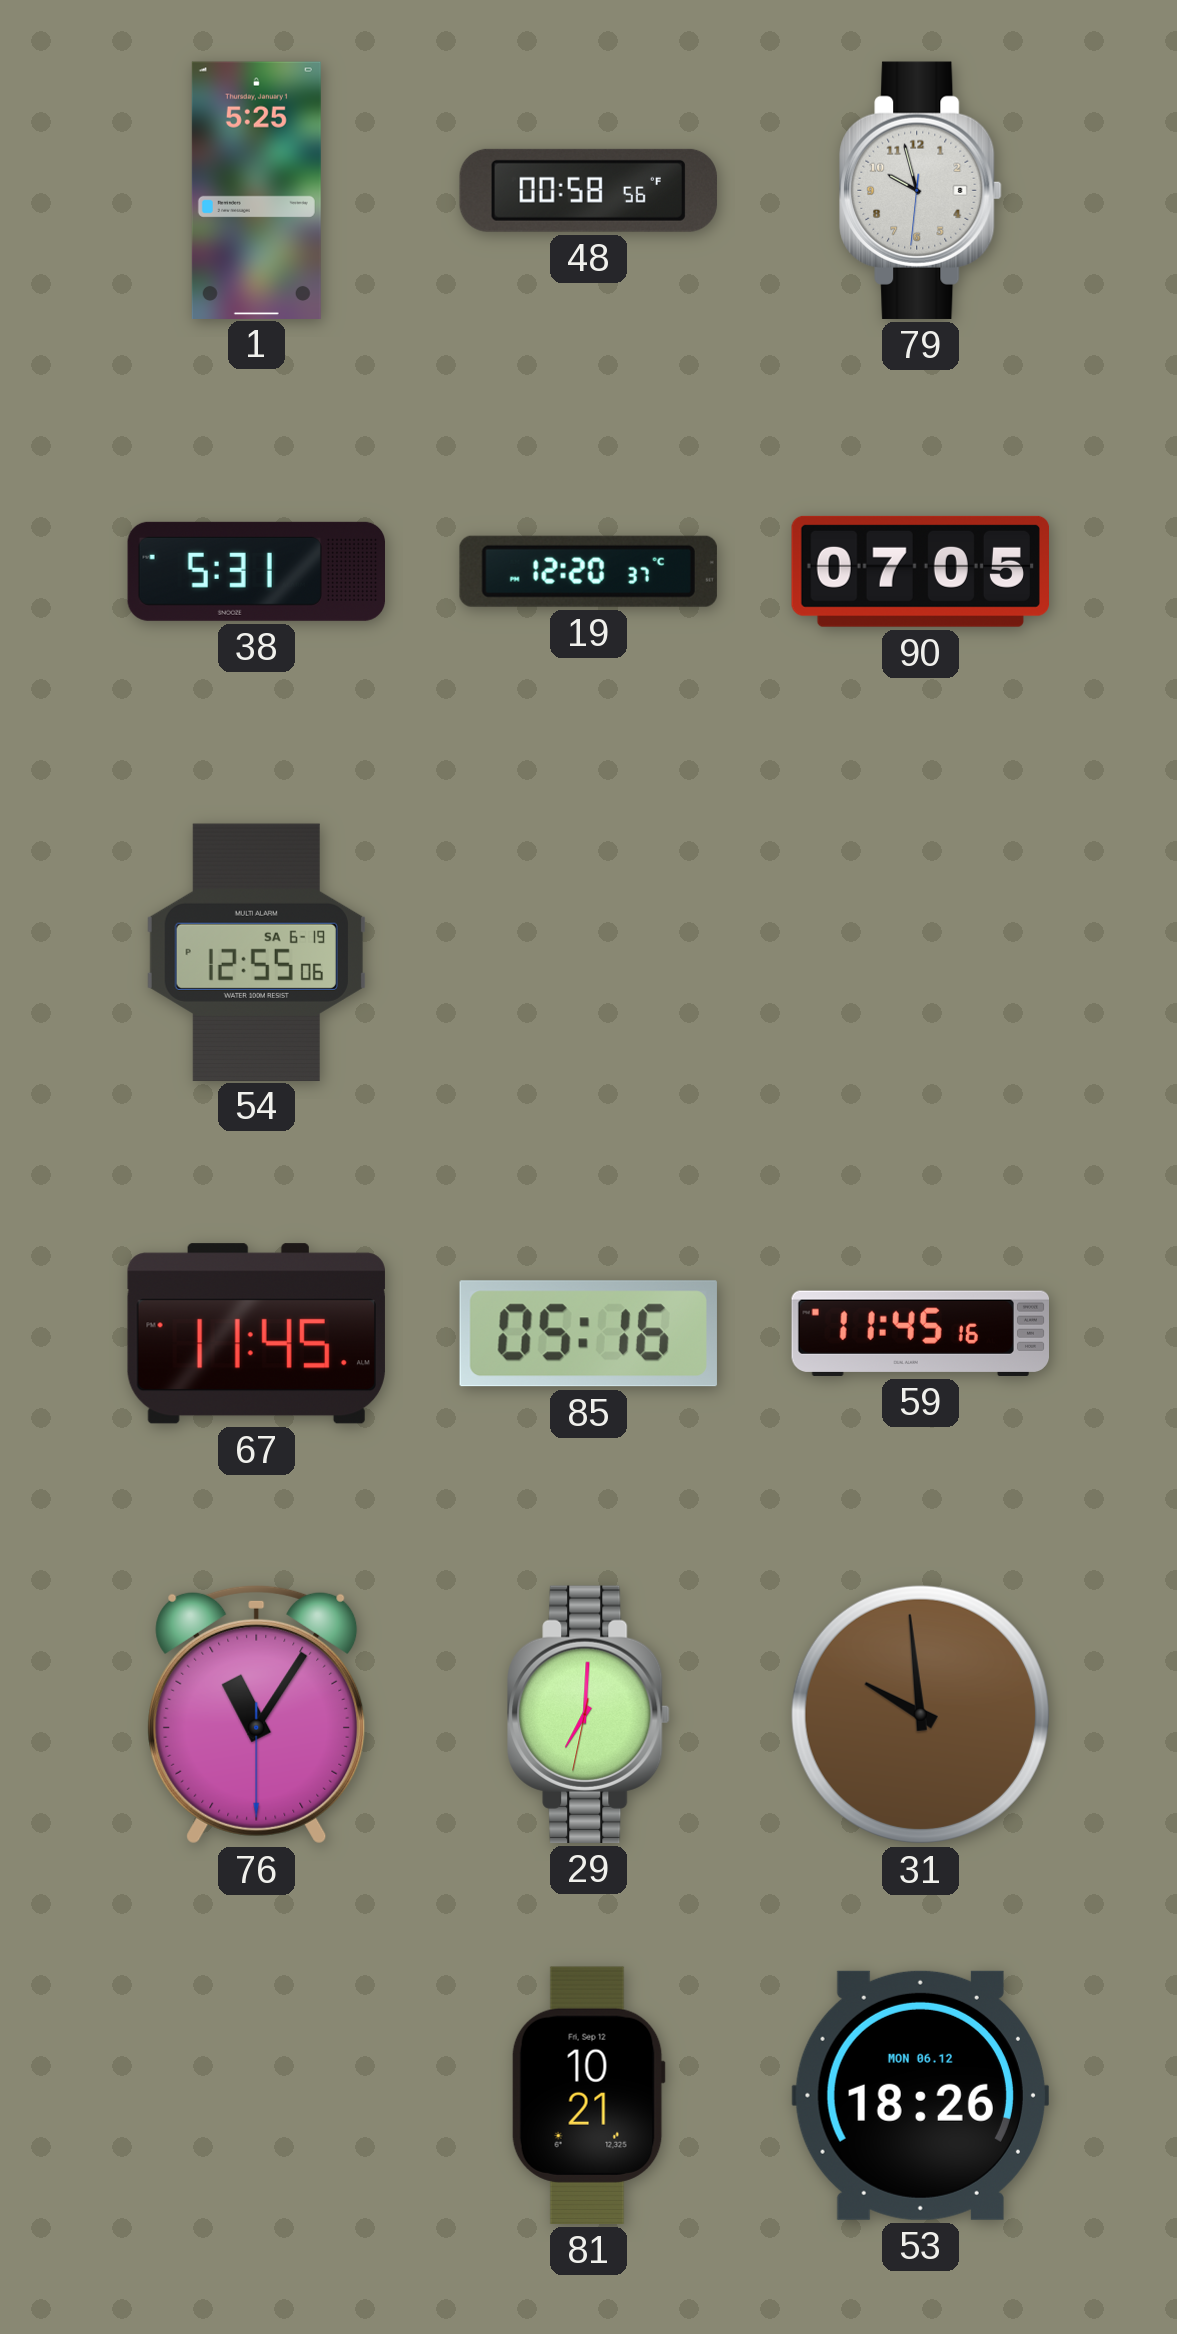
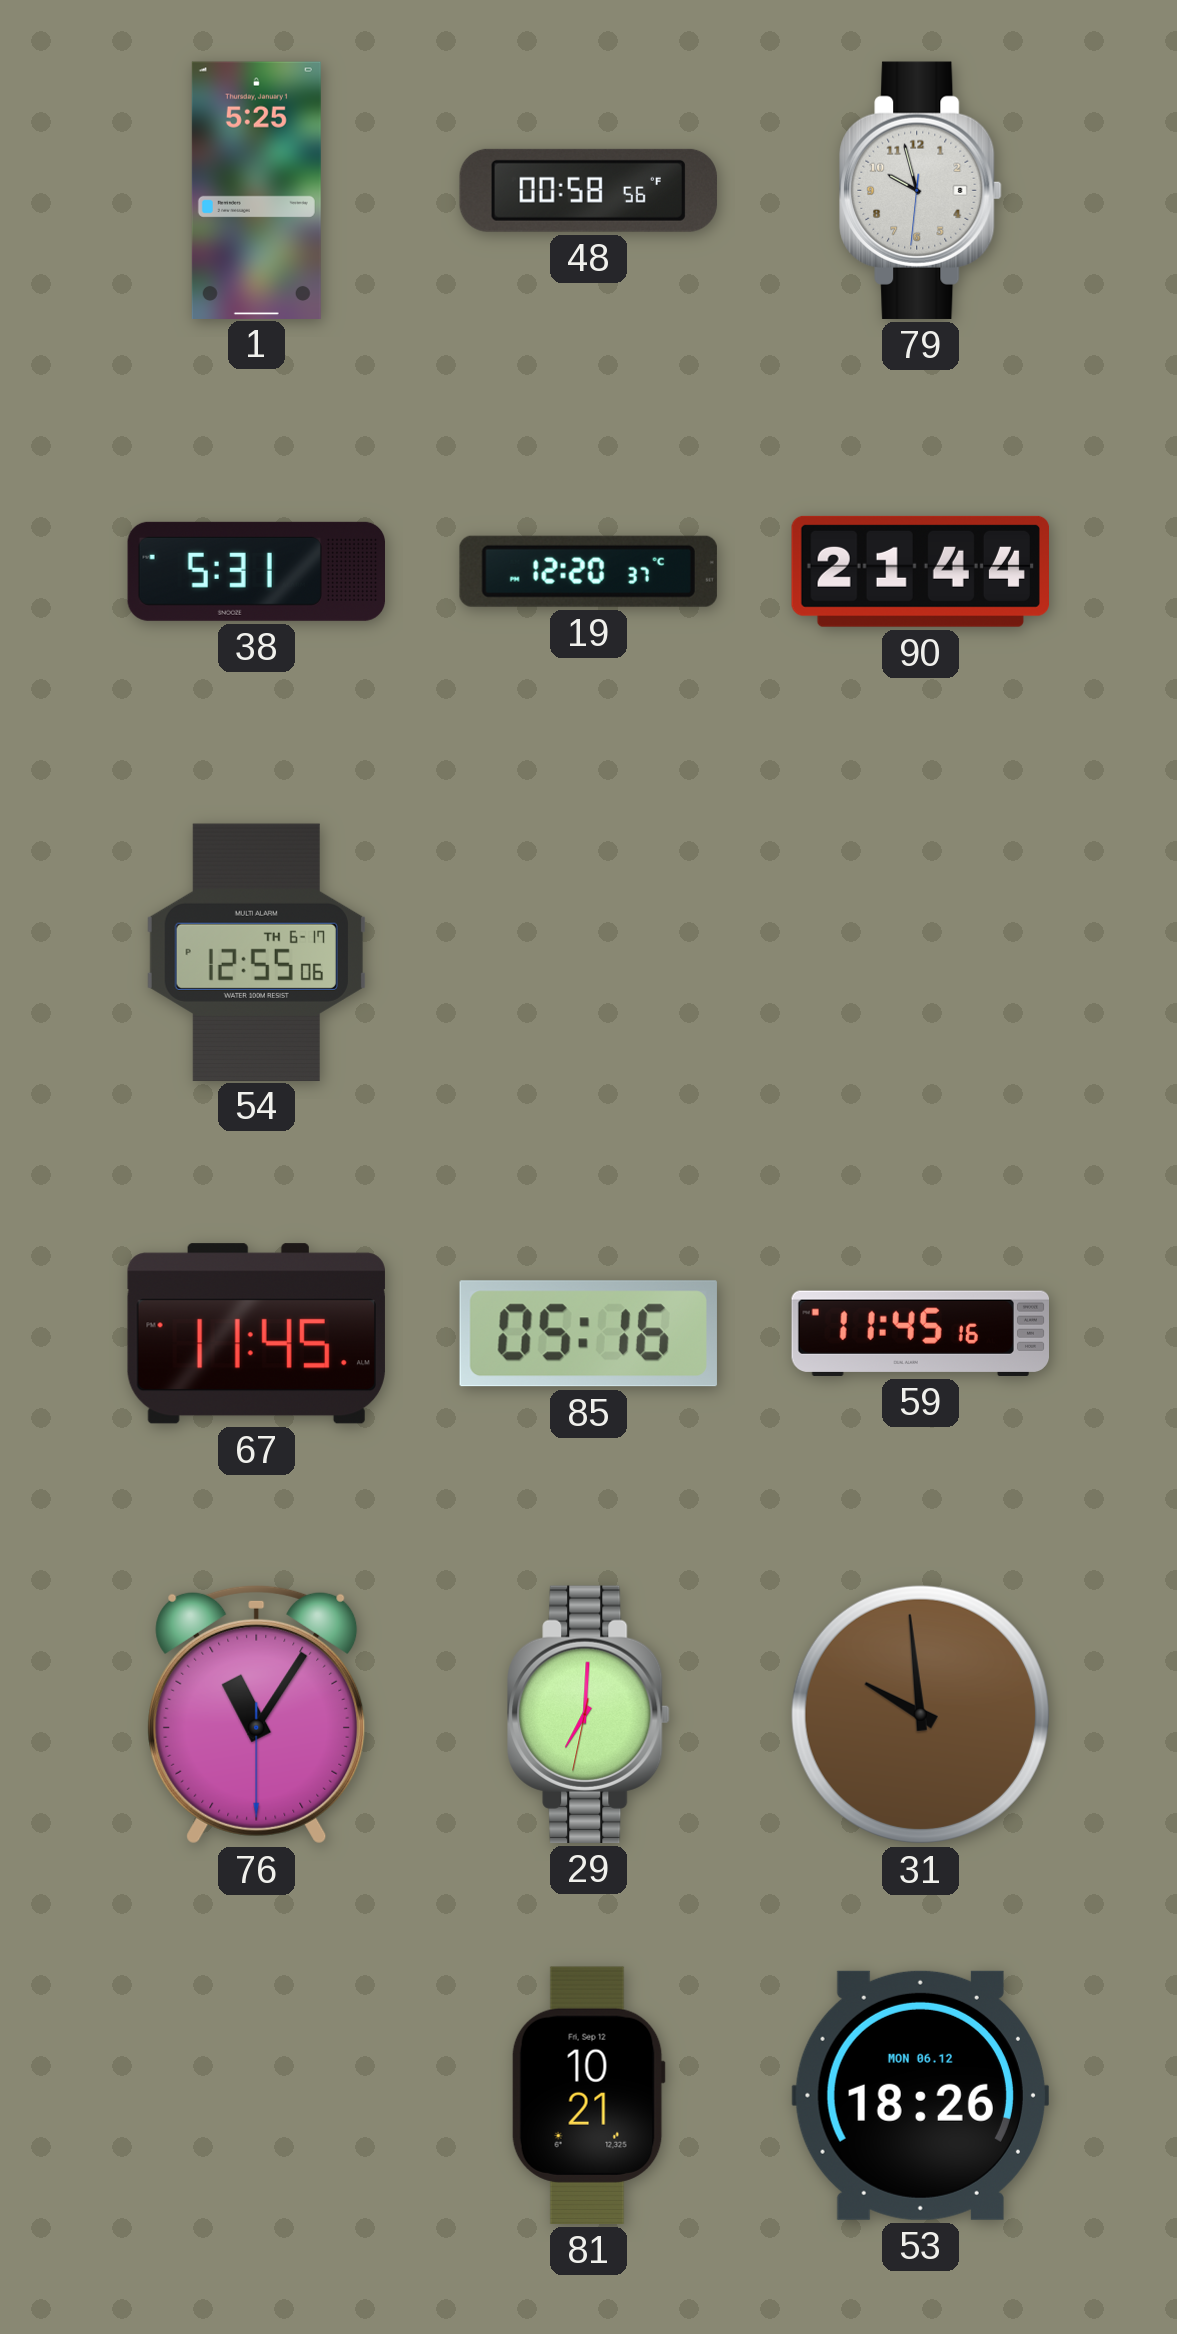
90: 07:05 -> 21:44
54 date: SA 6-19 -> TH 6-17
